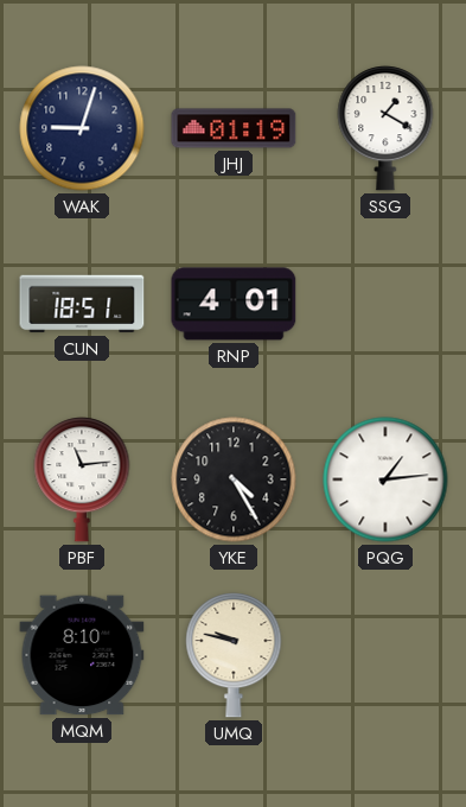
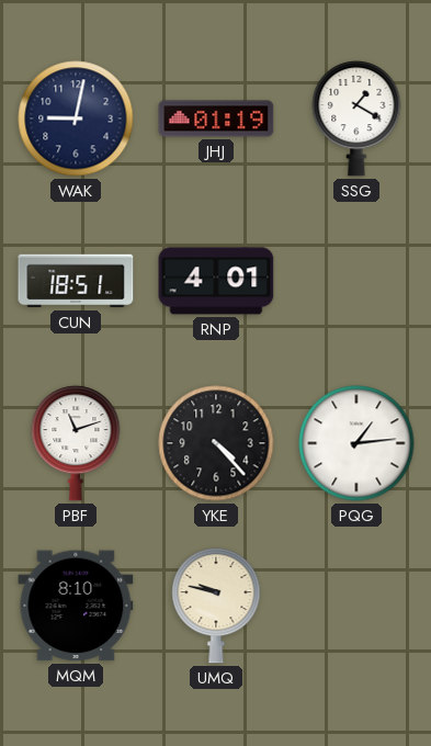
WAK: 9:03 -> 9:02
PBF: 11:14 -> 11:12
YKE: 4:25 -> 4:23
